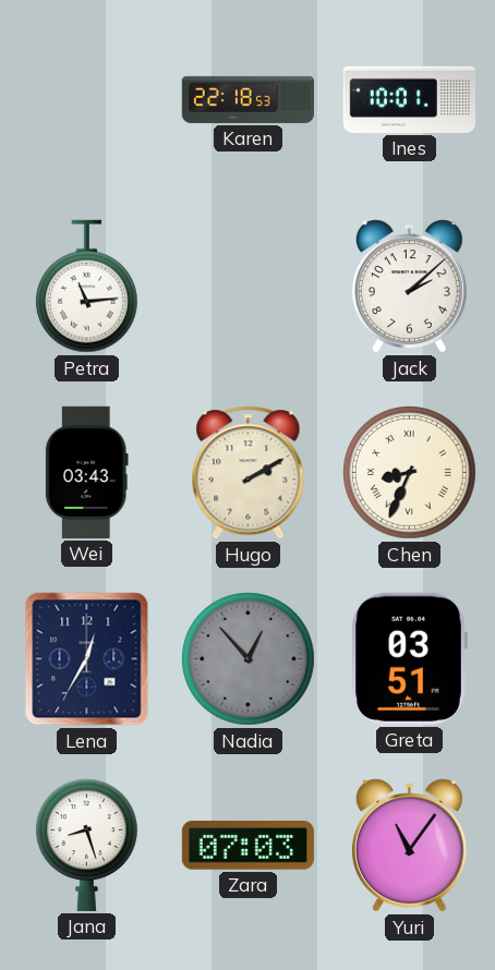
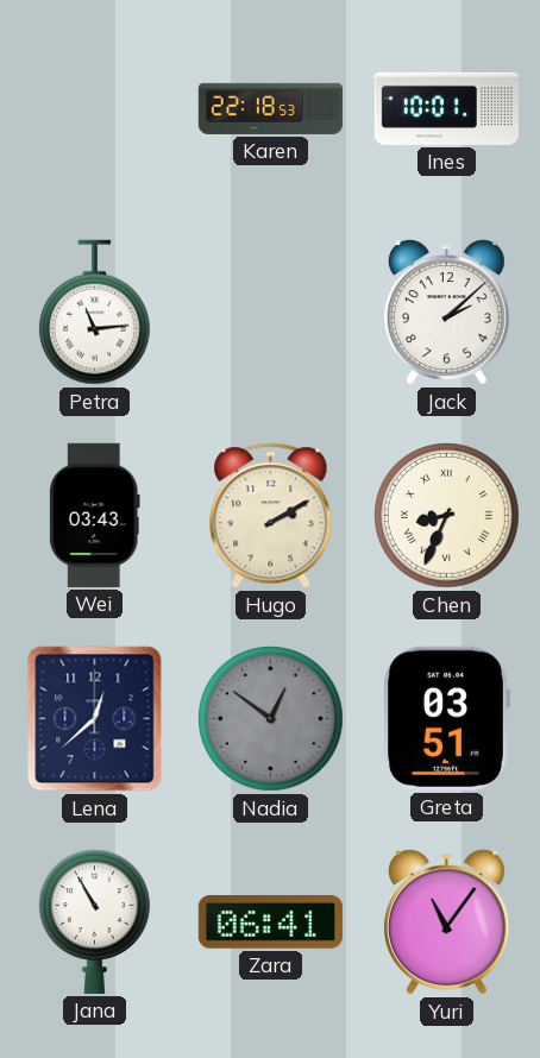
Lena: 12:35 -> 12:38
Nadia: 12:53 -> 12:51
Jana: 8:27 -> 10:55
Zara: 07:03 -> 06:41
